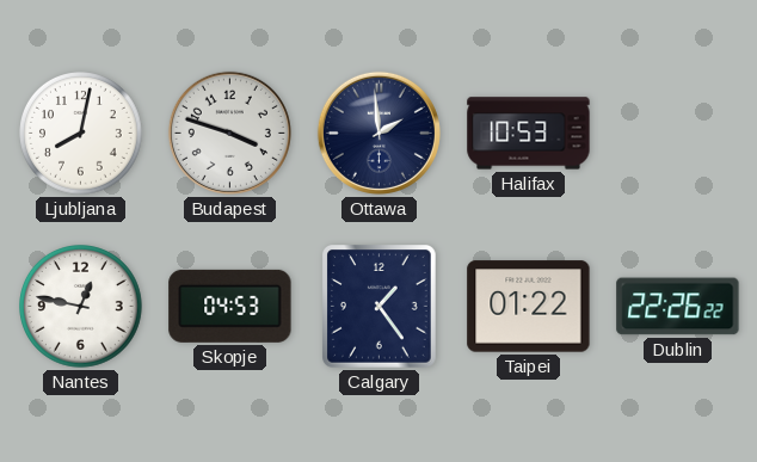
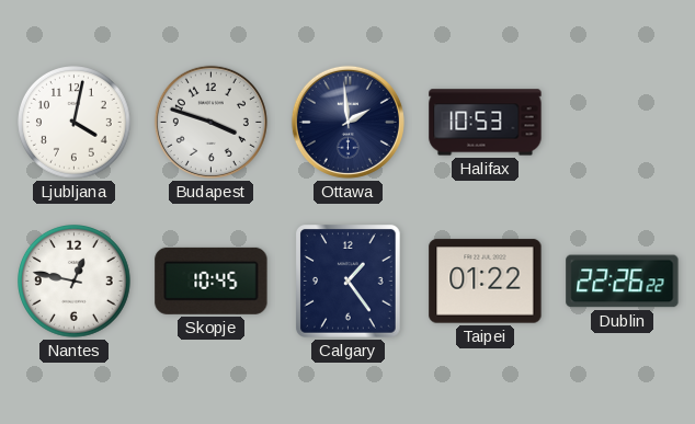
Ljubljana: 8:02 -> 4:02
Skopje: 04:53 -> 10:45
